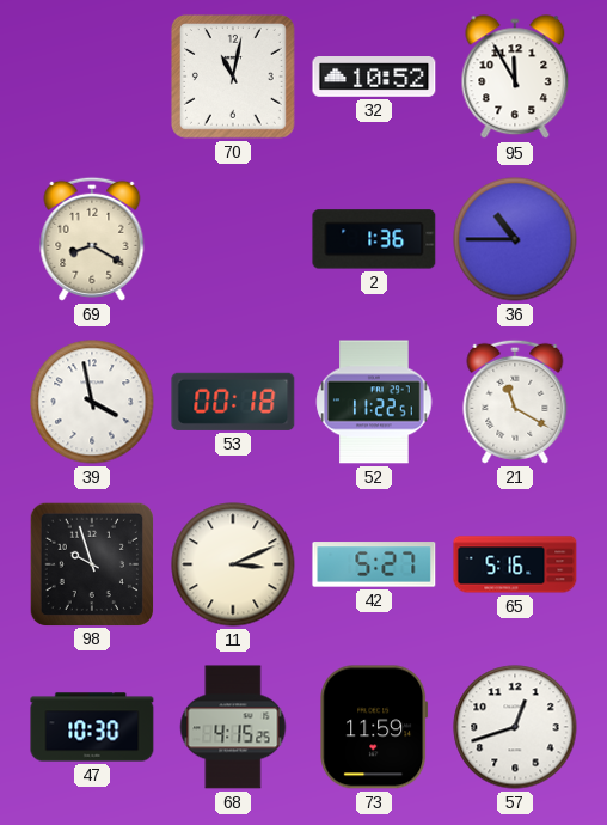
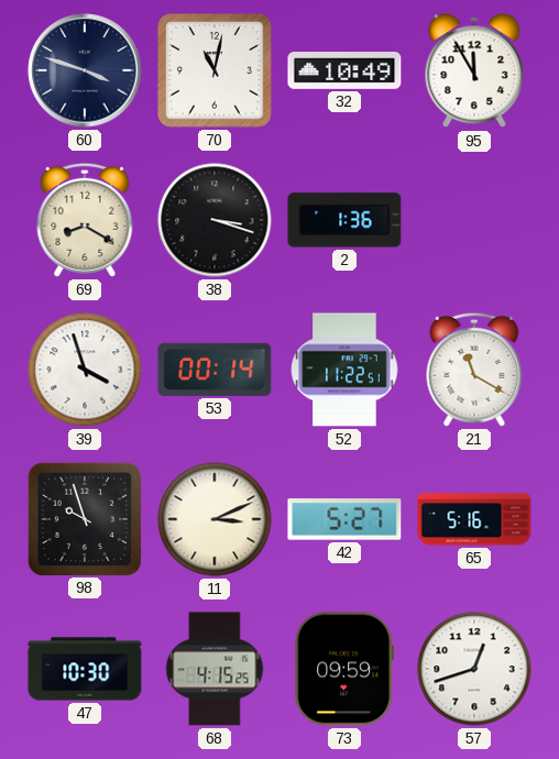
60: none -> 3:48
32: 10:52 -> 10:49
38: none -> 3:18
36: 10:45 -> none
39: 3:58 -> 3:57
53: 00:18 -> 00:14
73: 11:59 -> 09:59
